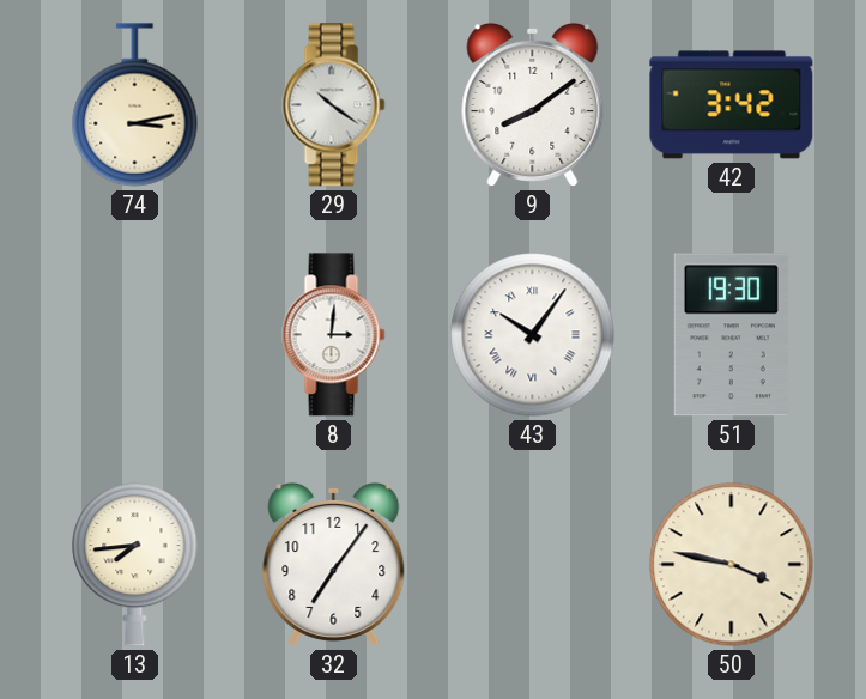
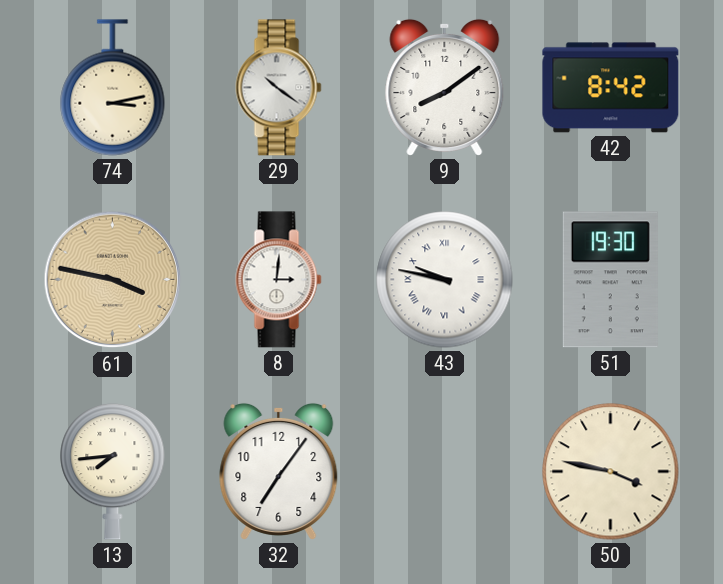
42: 3:42 -> 8:42
61: none -> 3:47
43: 10:06 -> 9:47
